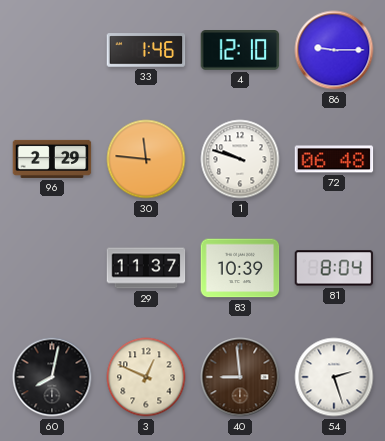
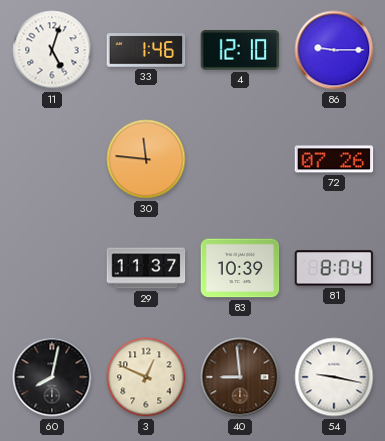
11: none -> 5:03
96: 2:29 -> none
1: 9:48 -> none
72: 06:48 -> 07:26
54: 2:27 -> 9:17
